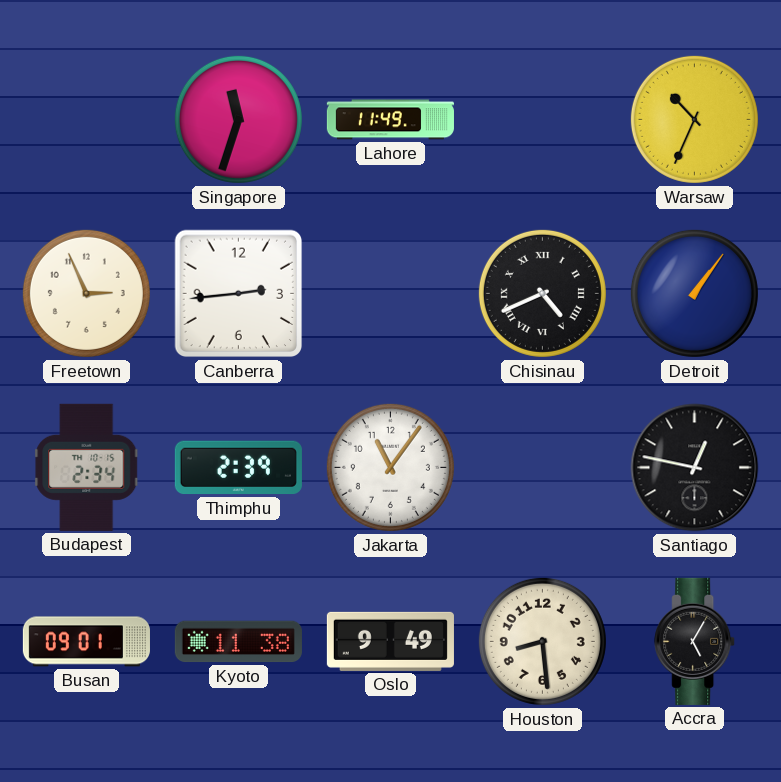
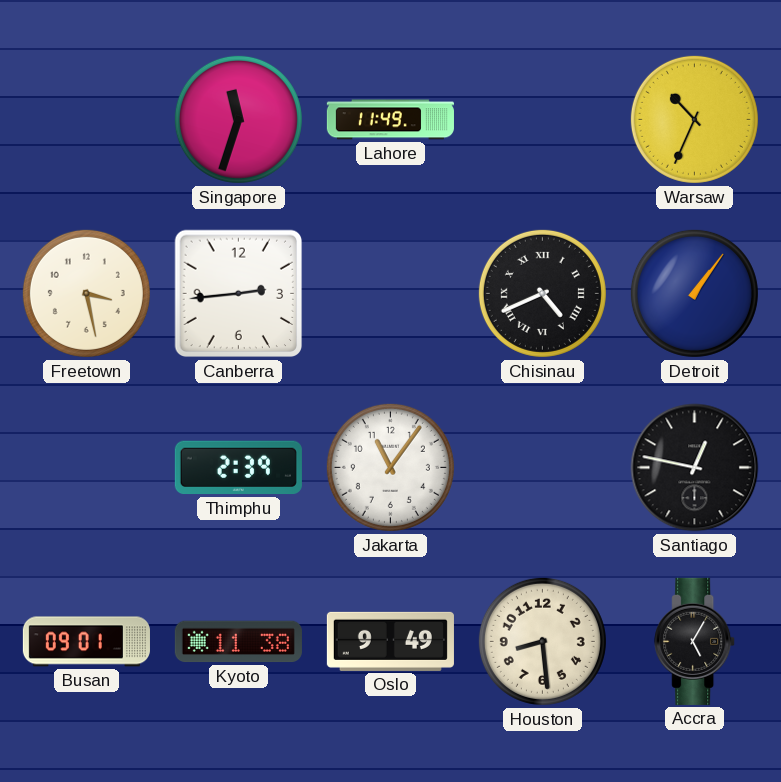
Freetown: 2:56 -> 3:28
Budapest: 2:34 -> none
